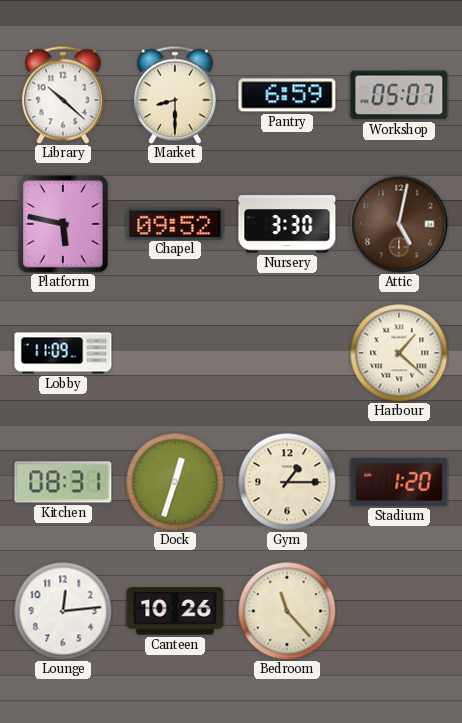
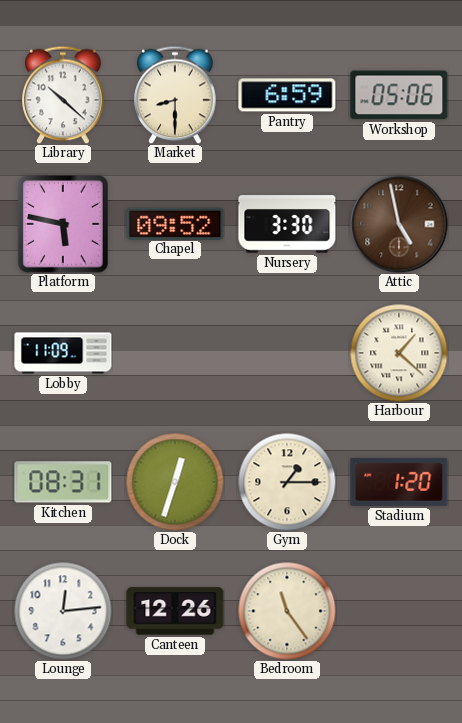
Workshop: 05:07 -> 05:06
Attic: 5:02 -> 4:58
Canteen: 10:26 -> 12:26
Bedroom: 11:23 -> 11:24
